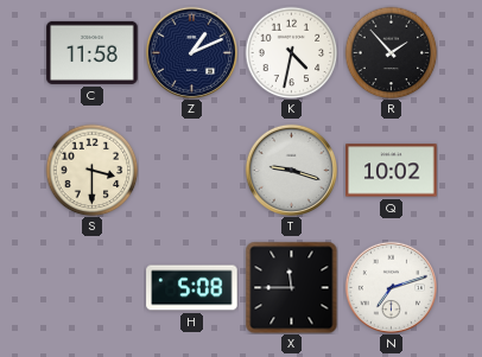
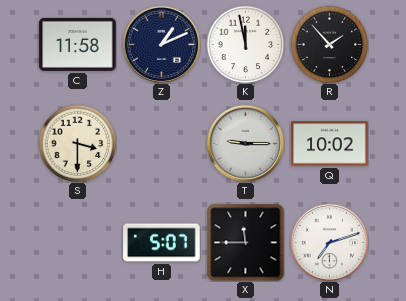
K: 4:32 -> 11:58
T: 9:18 -> 9:15
H: 5:08 -> 5:07
